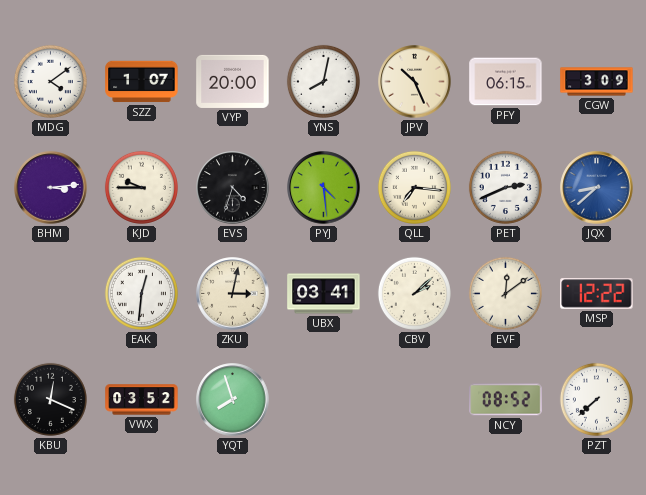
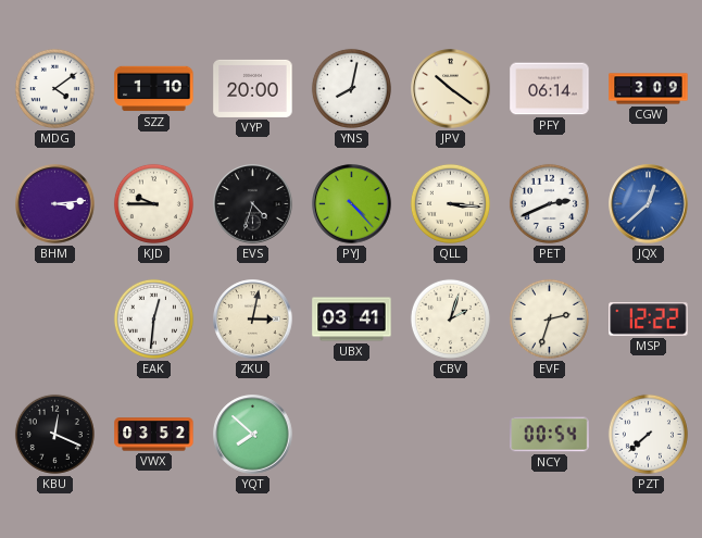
SZZ: 1:07 -> 1:10
JPV: 10:26 -> 10:21
PFY: 06:15 -> 06:14
PYJ: 4:29 -> 4:23
QLL: 7:16 -> 3:16
JQX: 8:38 -> 12:38
CBV: 2:08 -> 2:03
EVF: 12:09 -> 2:33
YQT: 7:57 -> 7:52
NCY: 08:52 -> 00:54
